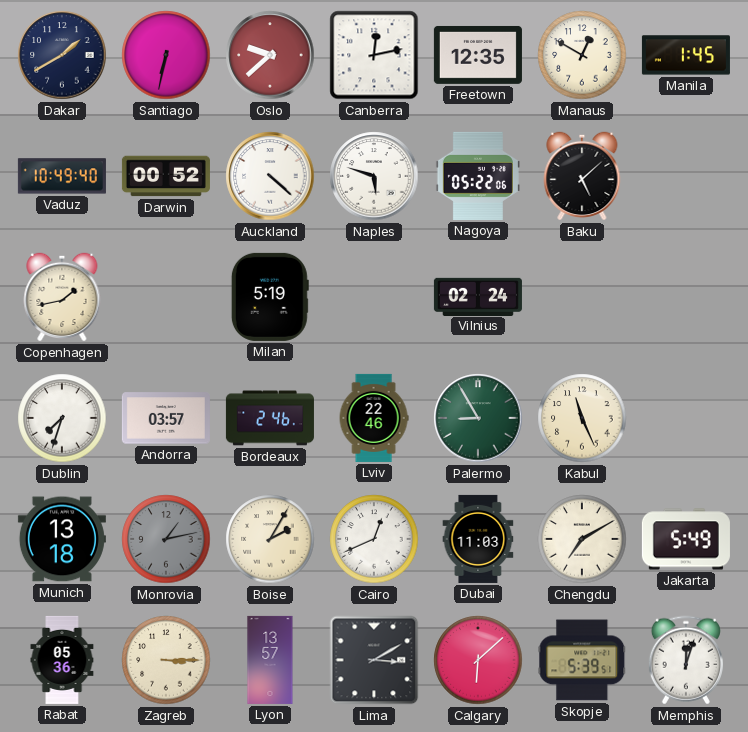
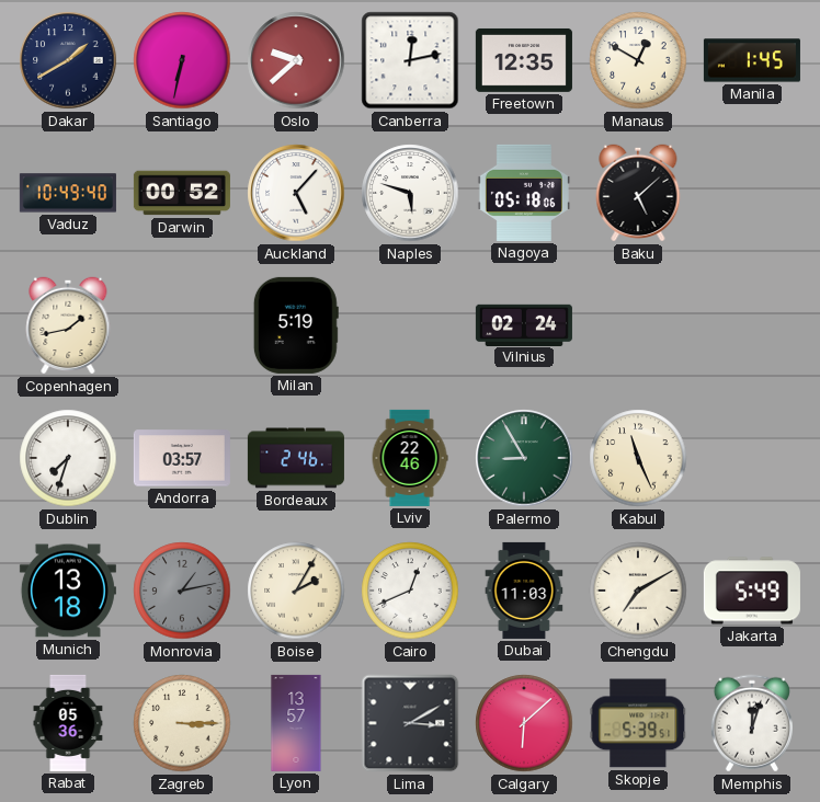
Auckland: 4:22 -> 5:07
Nagoya: 05:22 -> 05:18
